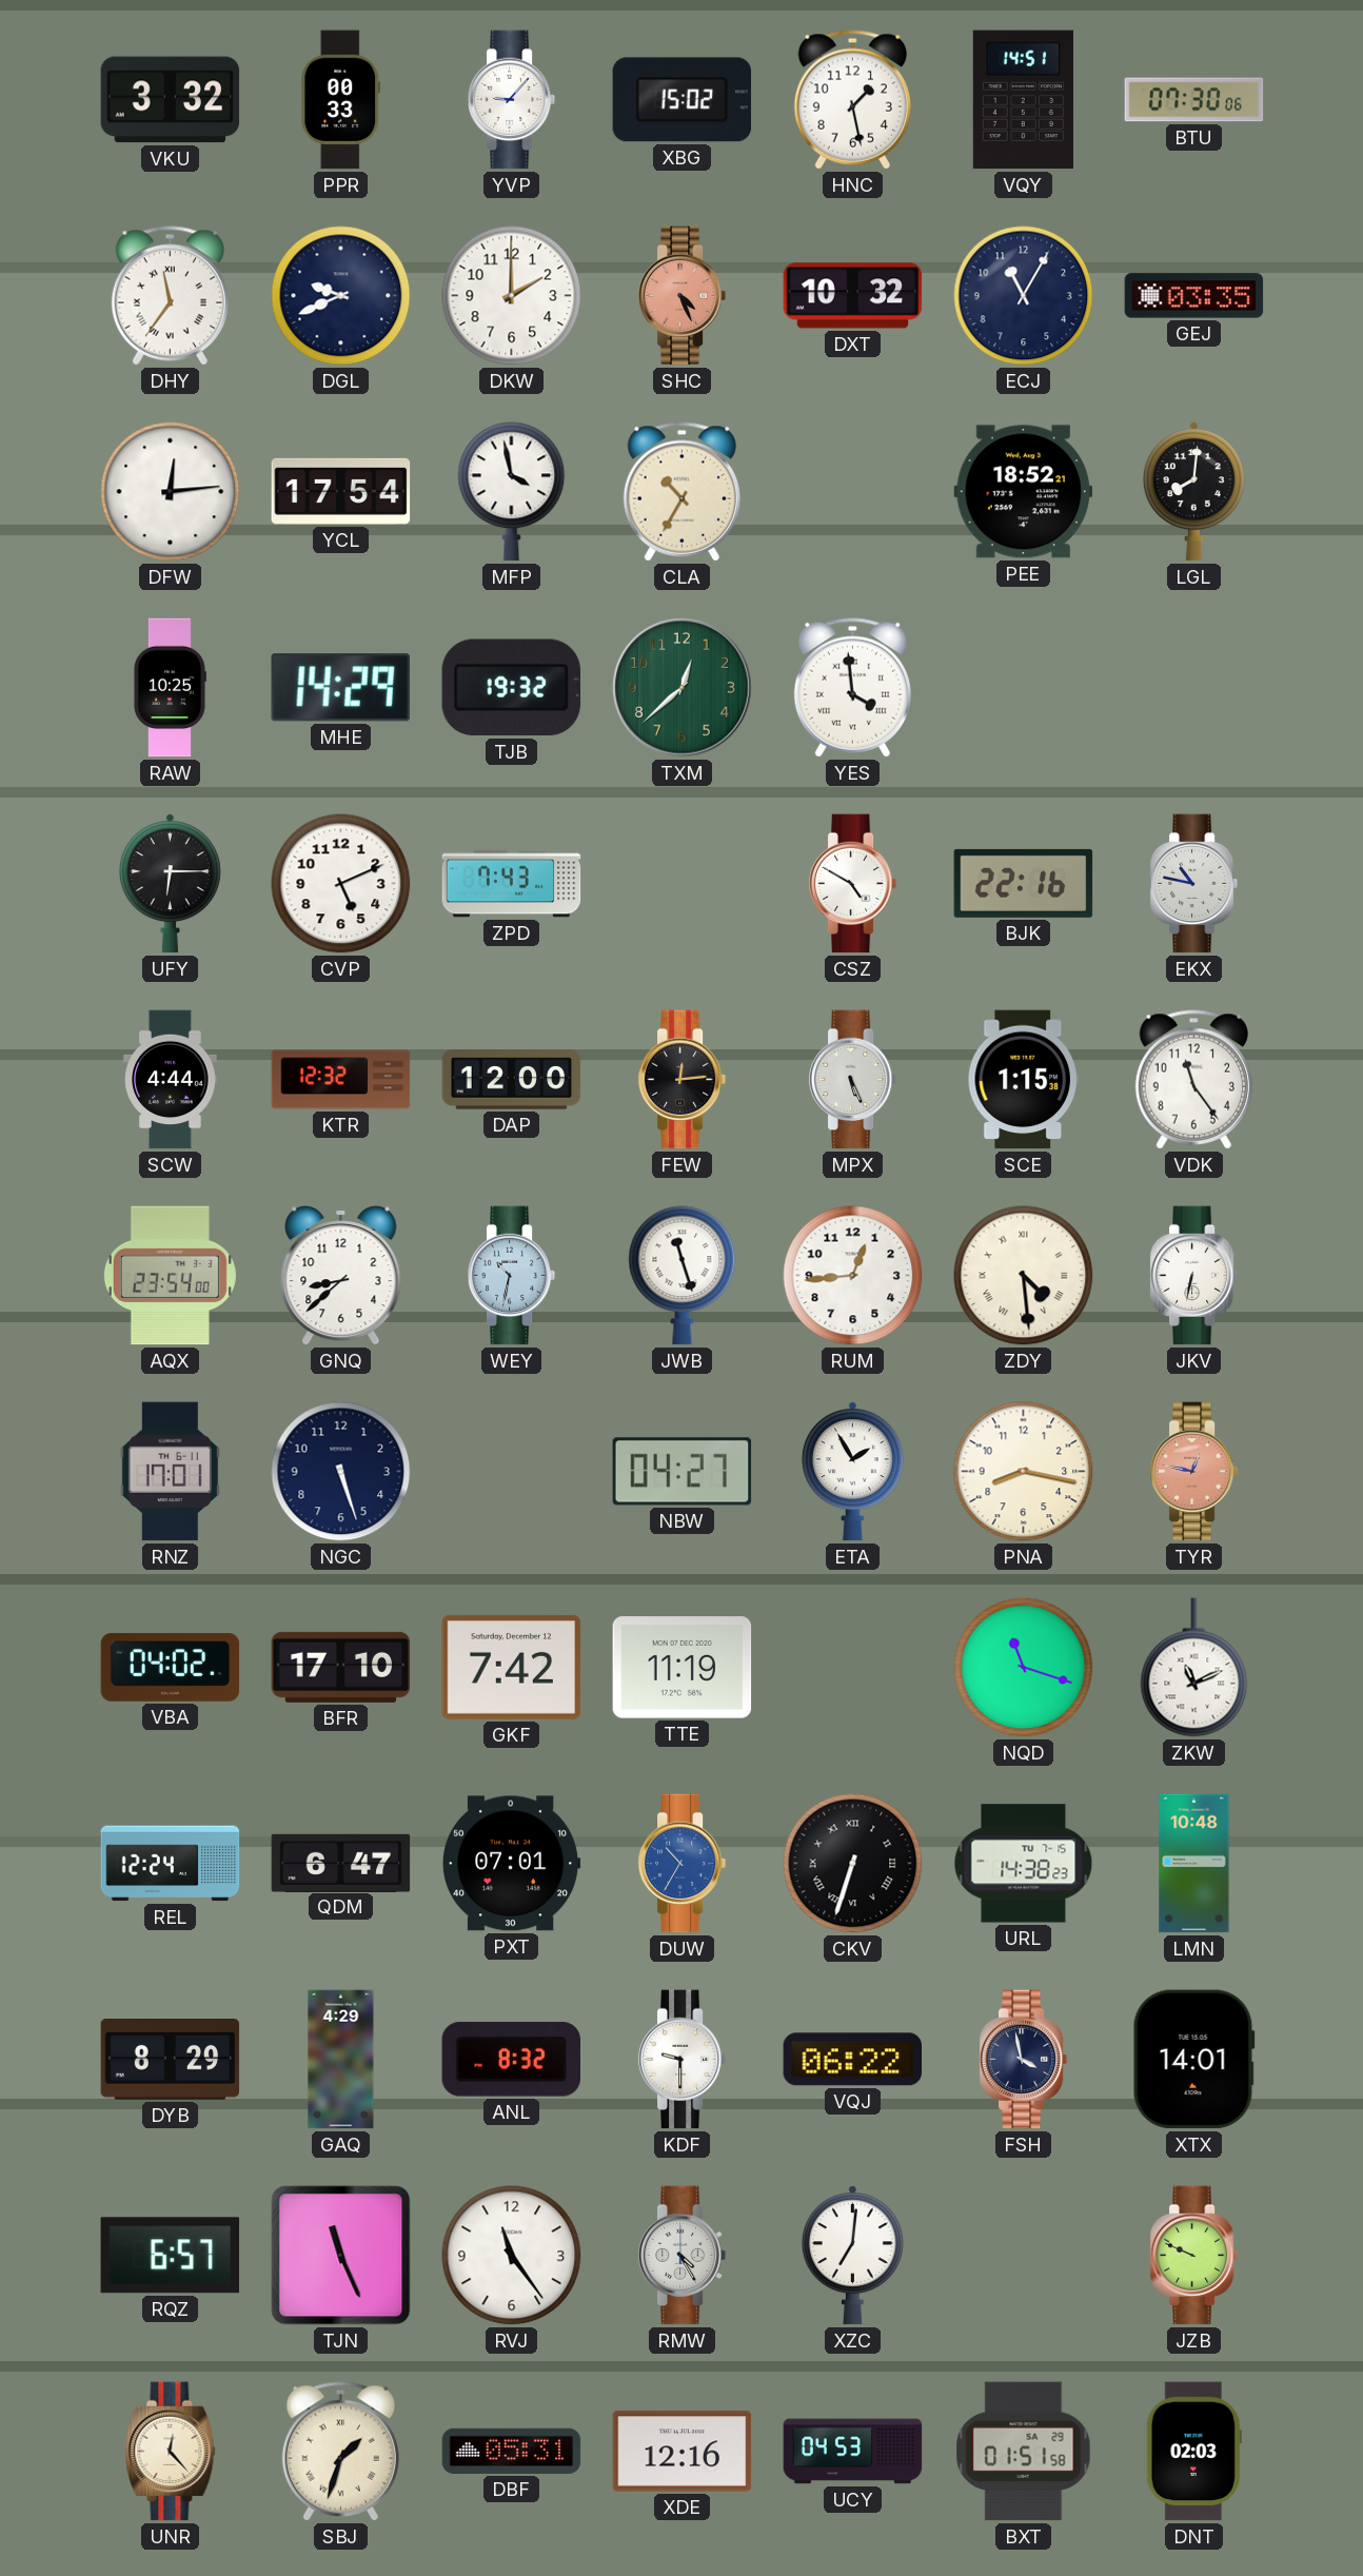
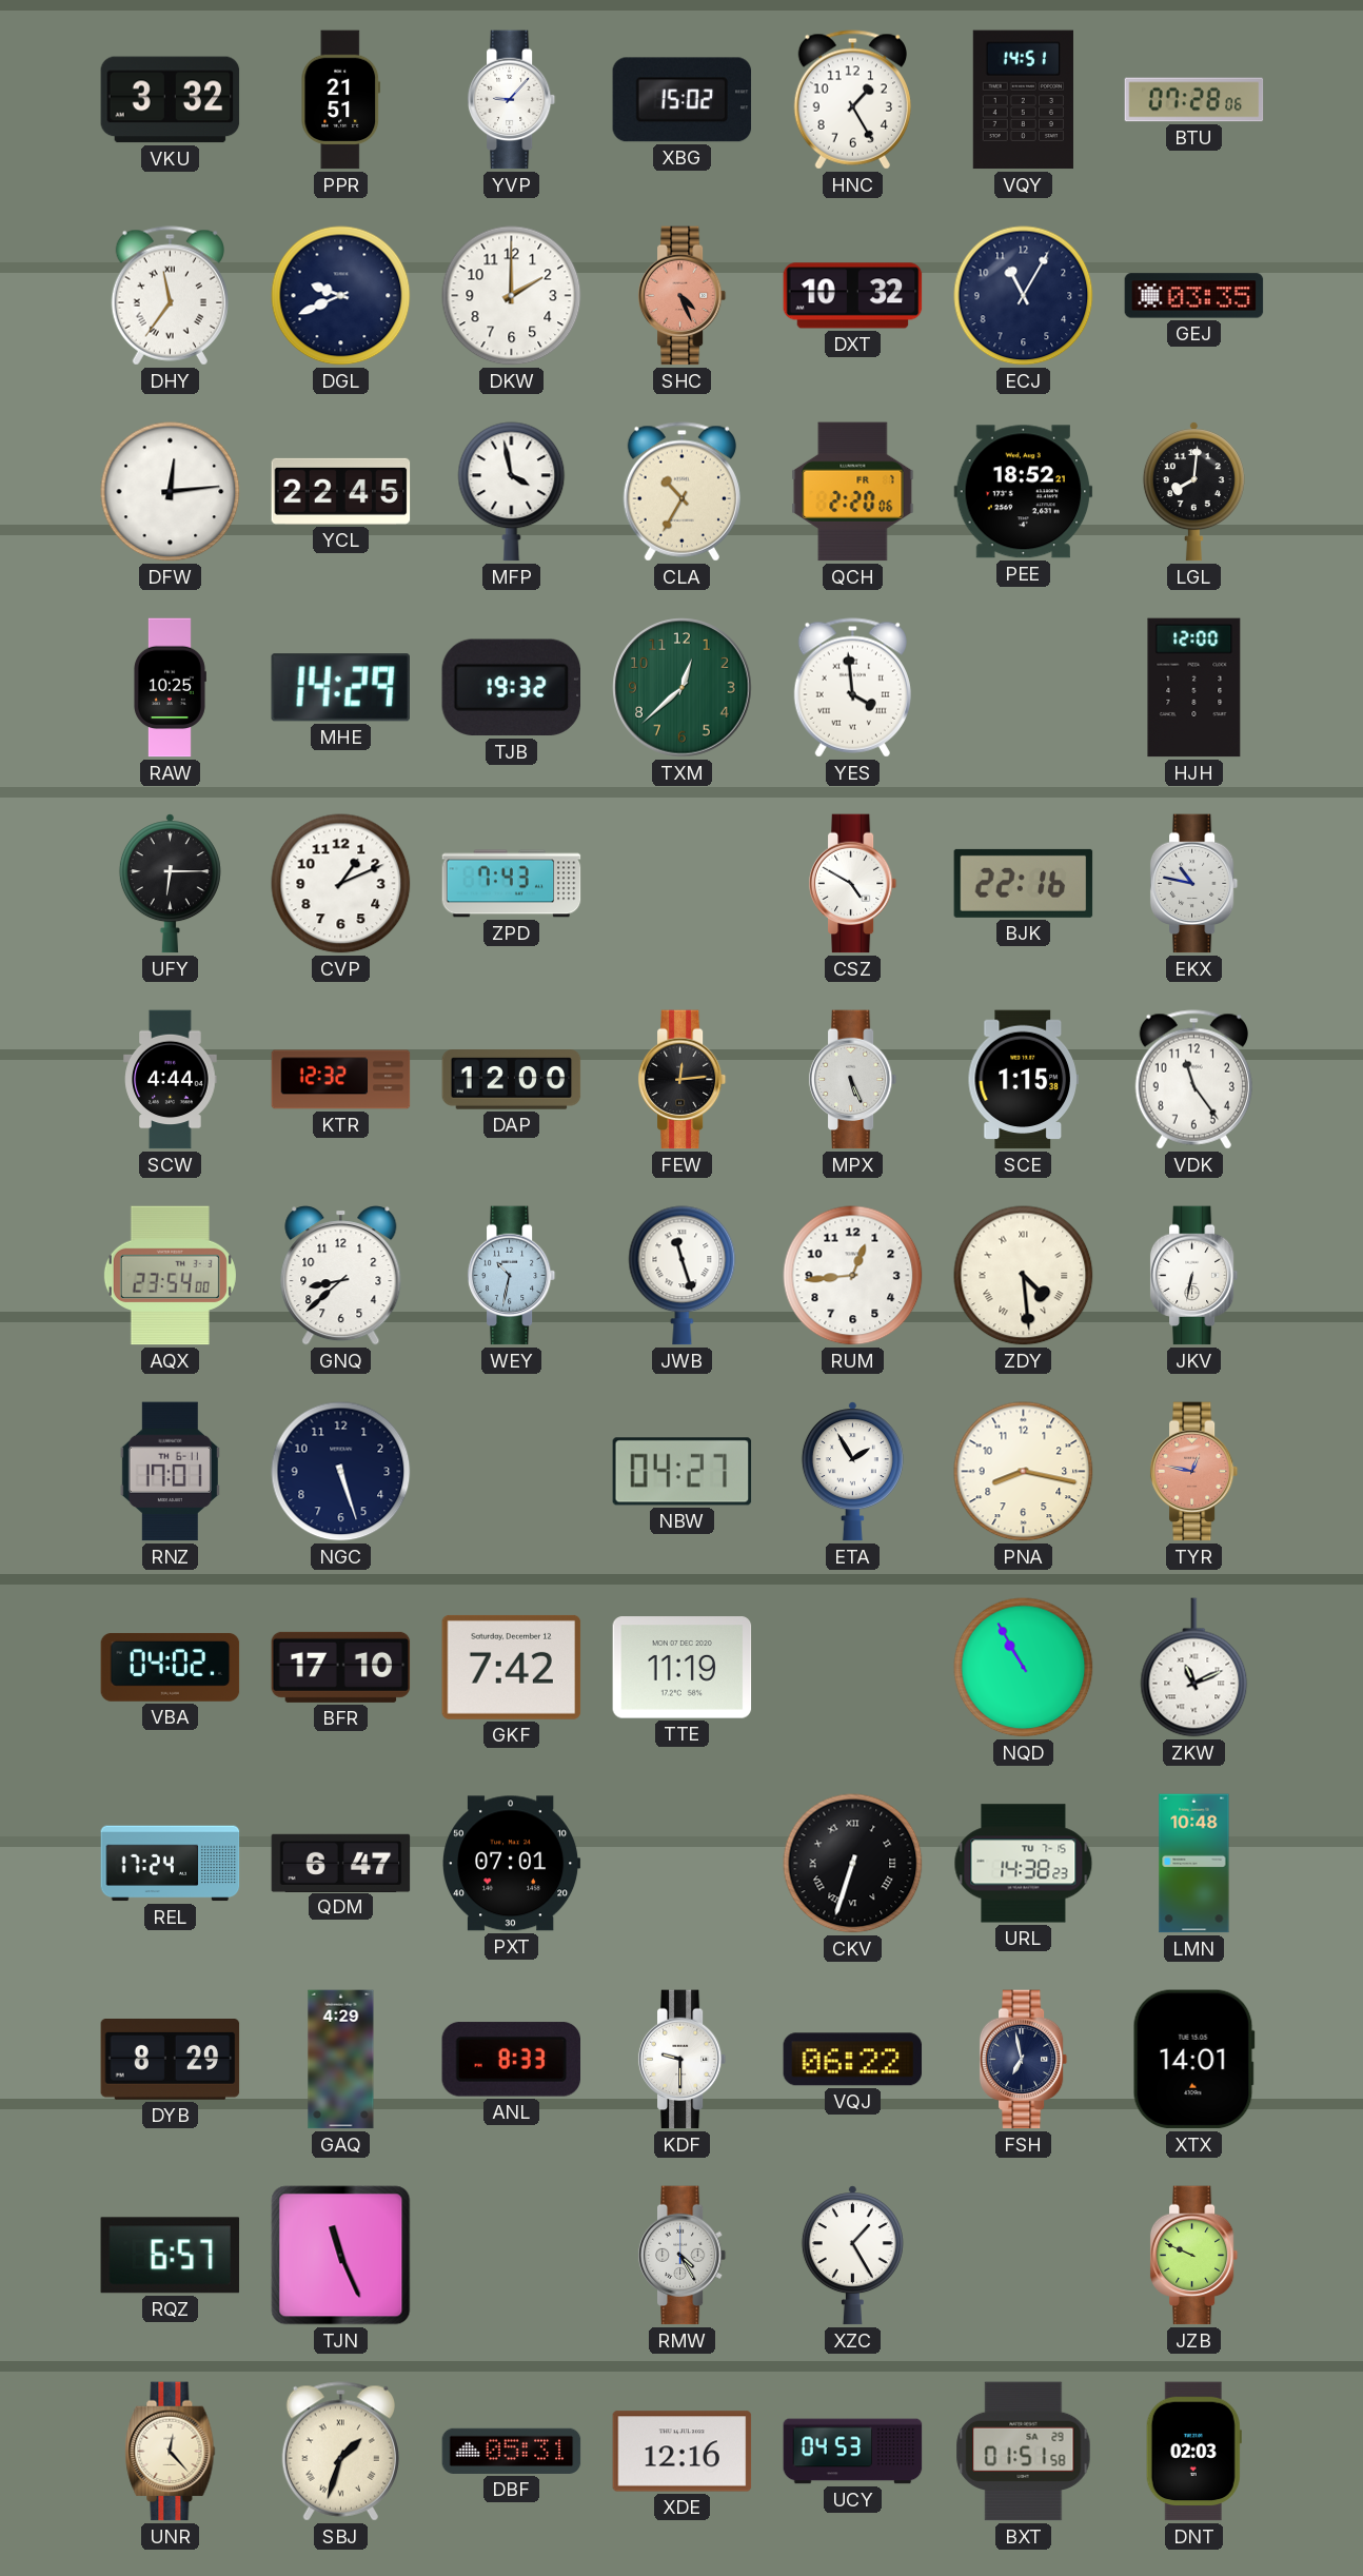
PPR: 00:33 -> 21:51
HNC: 1:28 -> 1:25
BTU: 07:30 -> 07:28
YCL: 17:54 -> 22:45
QCH: none -> 2:20
HJH: none -> 12:00
CVP: 5:11 -> 1:11
NQD: 11:18 -> 10:55
REL: 12:24 -> 17:24
DUW: 10:35 -> none
ANL: 8:32 -> 8:33
FSH: 3:58 -> 6:58
RVJ: 11:24 -> none
XZC: 7:01 -> 1:25
